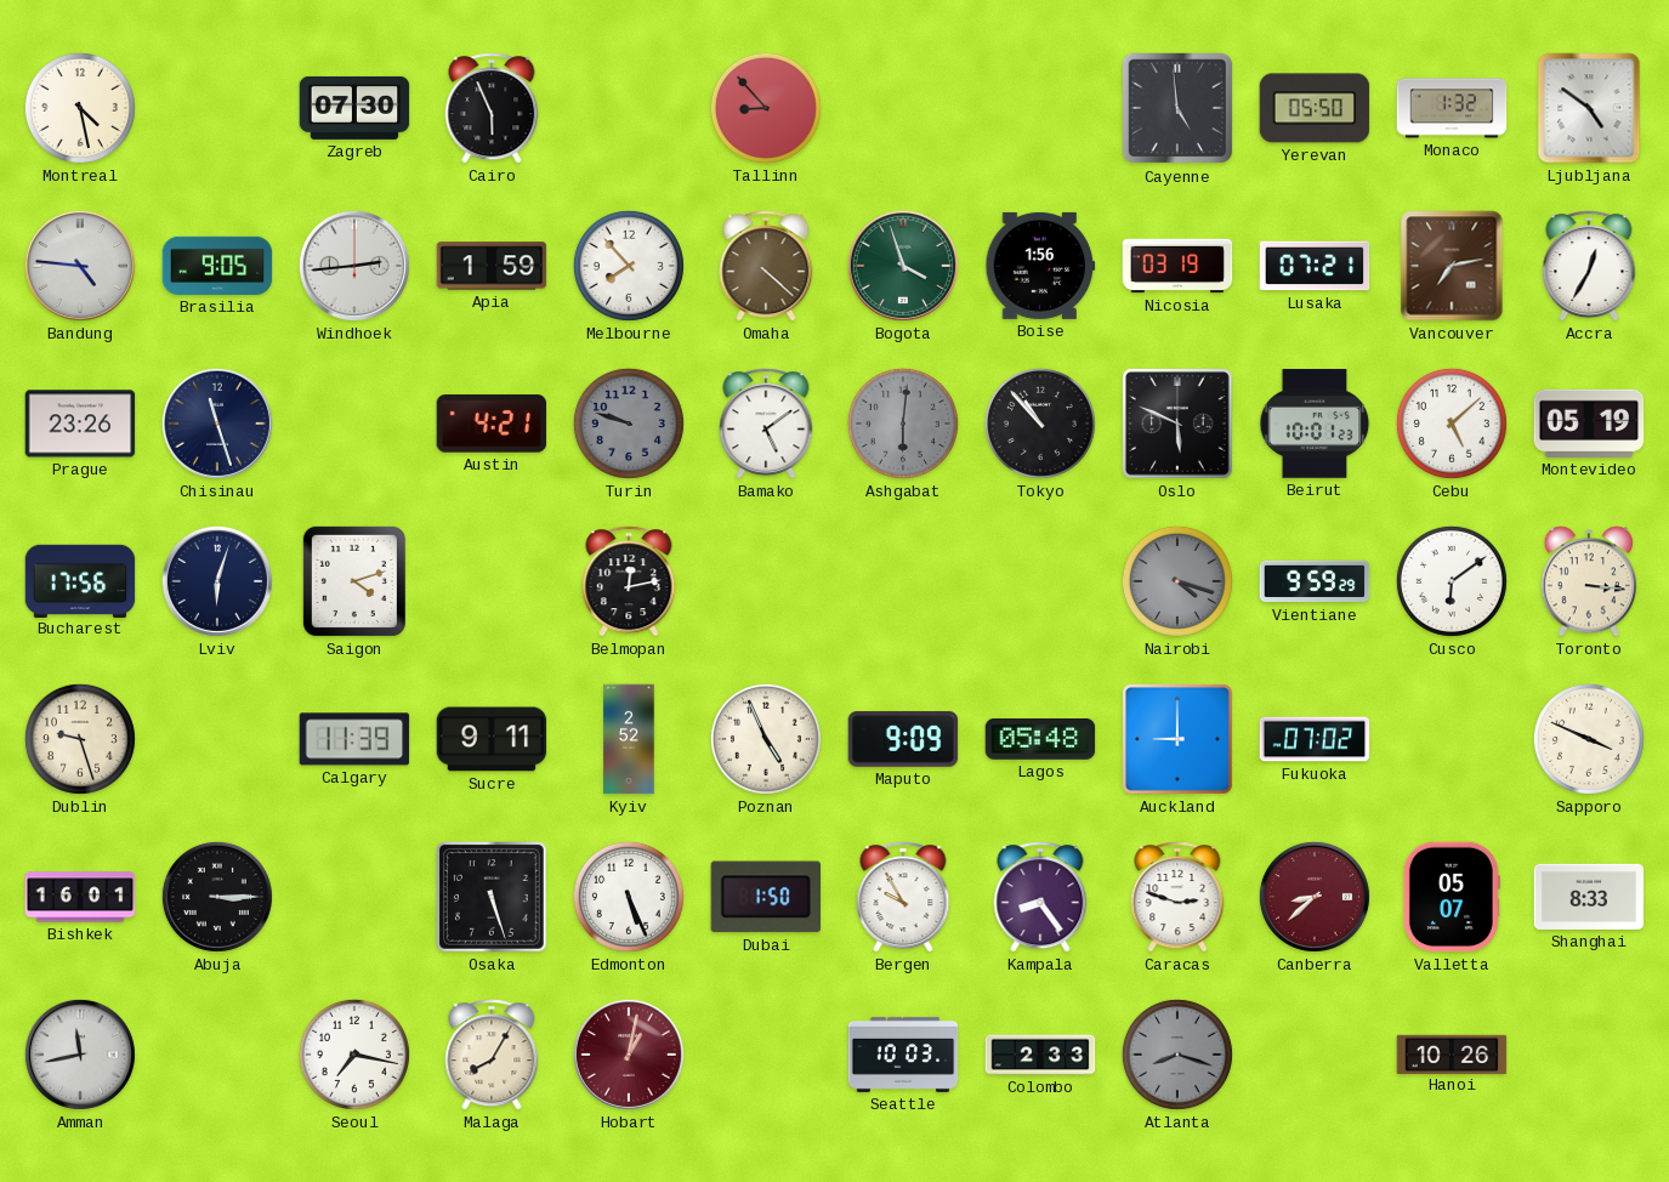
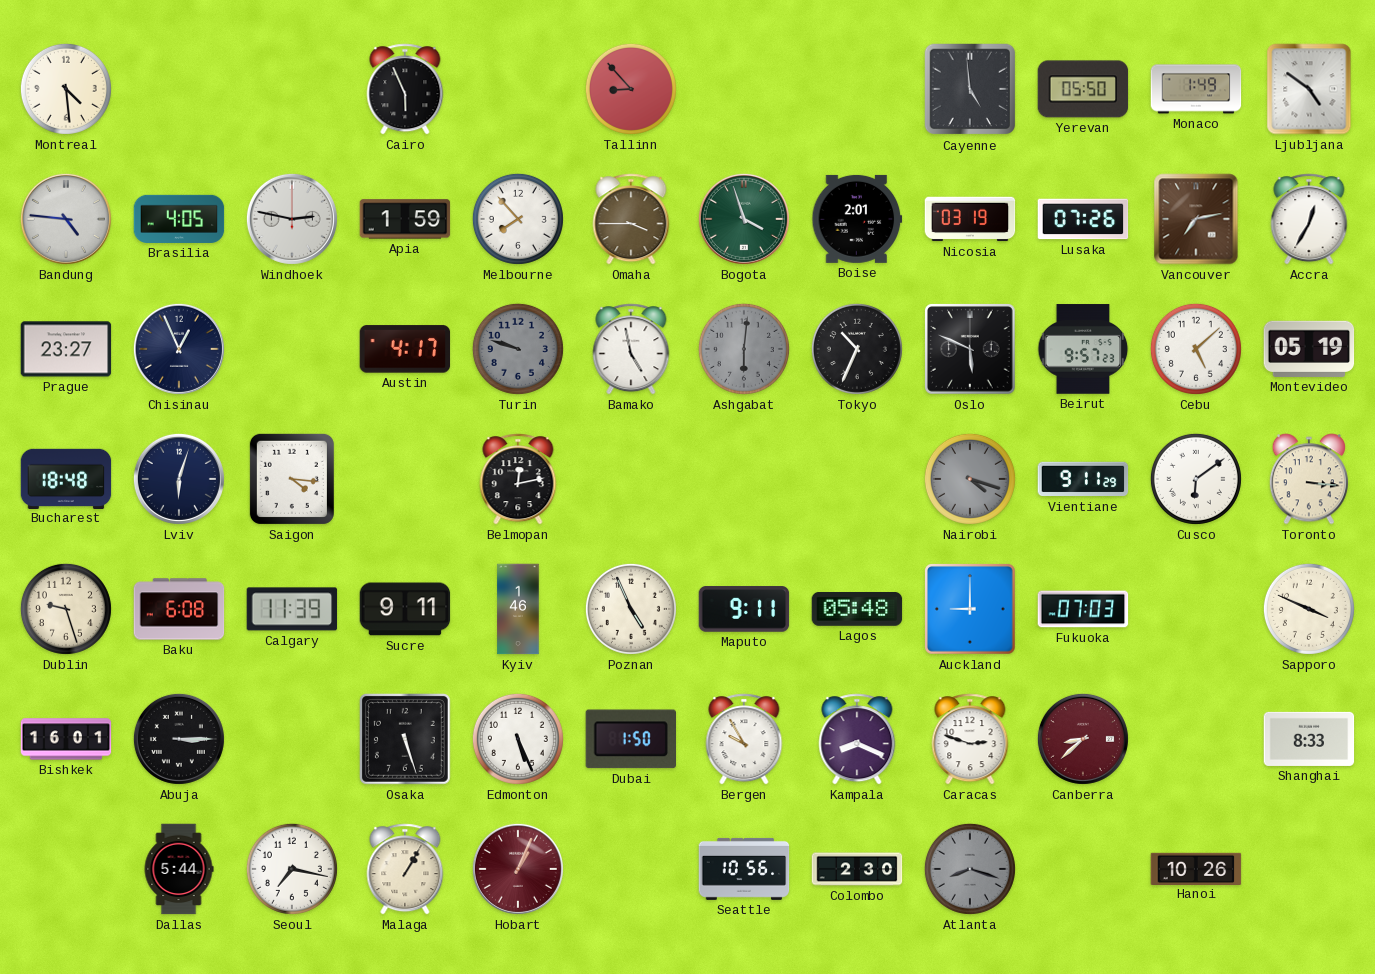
Montreal: 4:28 -> 4:29
Zagreb: 07:30 -> none
Monaco: 1:32 -> 1:49
Brasilia: 9:05 -> 4:05
Windhoek: 2:44 -> 2:47
Omaha: 4:22 -> 3:45
Boise: 1:56 -> 2:01
Lusaka: 07:21 -> 07:26
Prague: 23:26 -> 23:27
Chisinau: 11:27 -> 12:56
Austin: 4:21 -> 4:17
Bamako: 5:09 -> 4:58
Tokyo: 10:53 -> 10:34
Beirut: 10:01 -> 9:57
Bucharest: 17:56 -> 18:48
Saigon: 4:12 -> 4:16
Vientiane: 9:59 -> 9:11
Baku: none -> 6:08
Kyiv: 2:52 -> 1:46
Maputo: 9:09 -> 9:11
Fukuoka: 07:02 -> 07:03
Kampala: 8:24 -> 8:19
Valletta: 05:07 -> none
Amman: 11:43 -> none
Dallas: none -> 5:44
Malaga: 8:05 -> 1:05
Hobart: 1:02 -> 1:04
Seattle: 10:03 -> 10:56
Colombo: 2:33 -> 2:30
